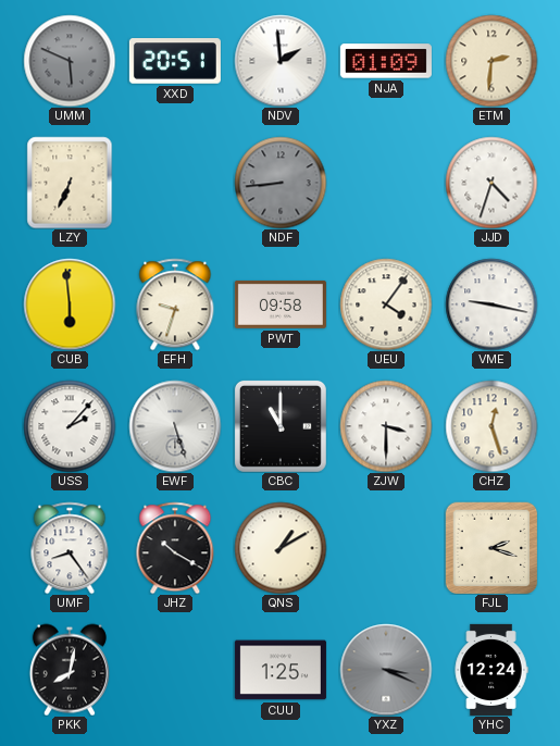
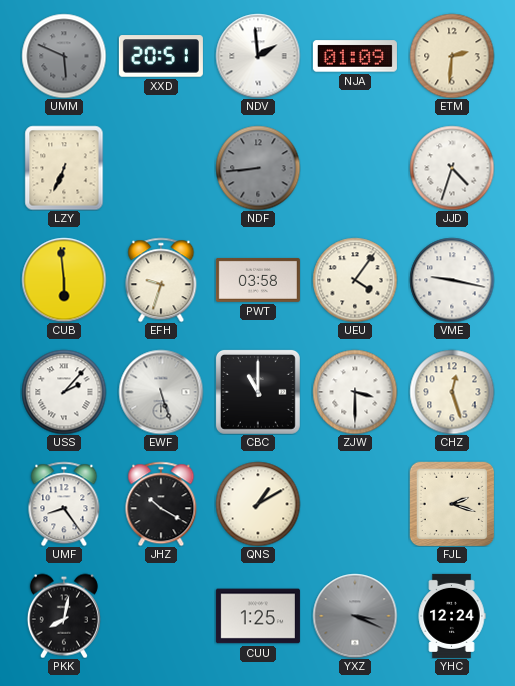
PWT: 09:58 -> 03:58
